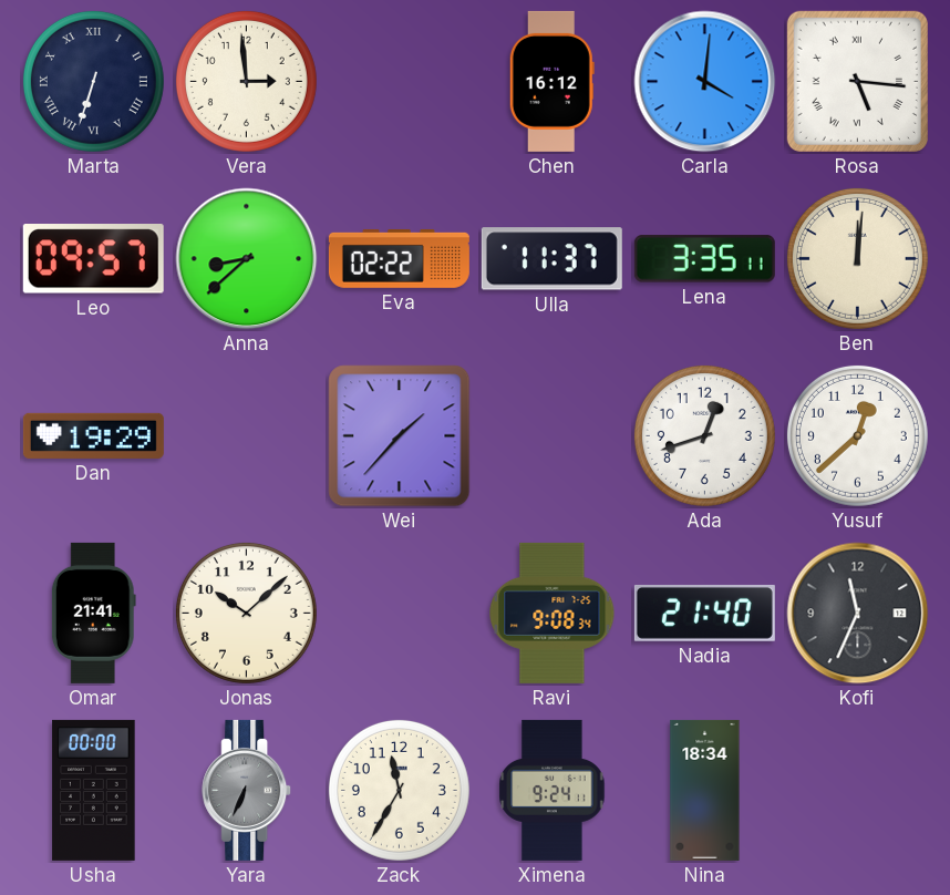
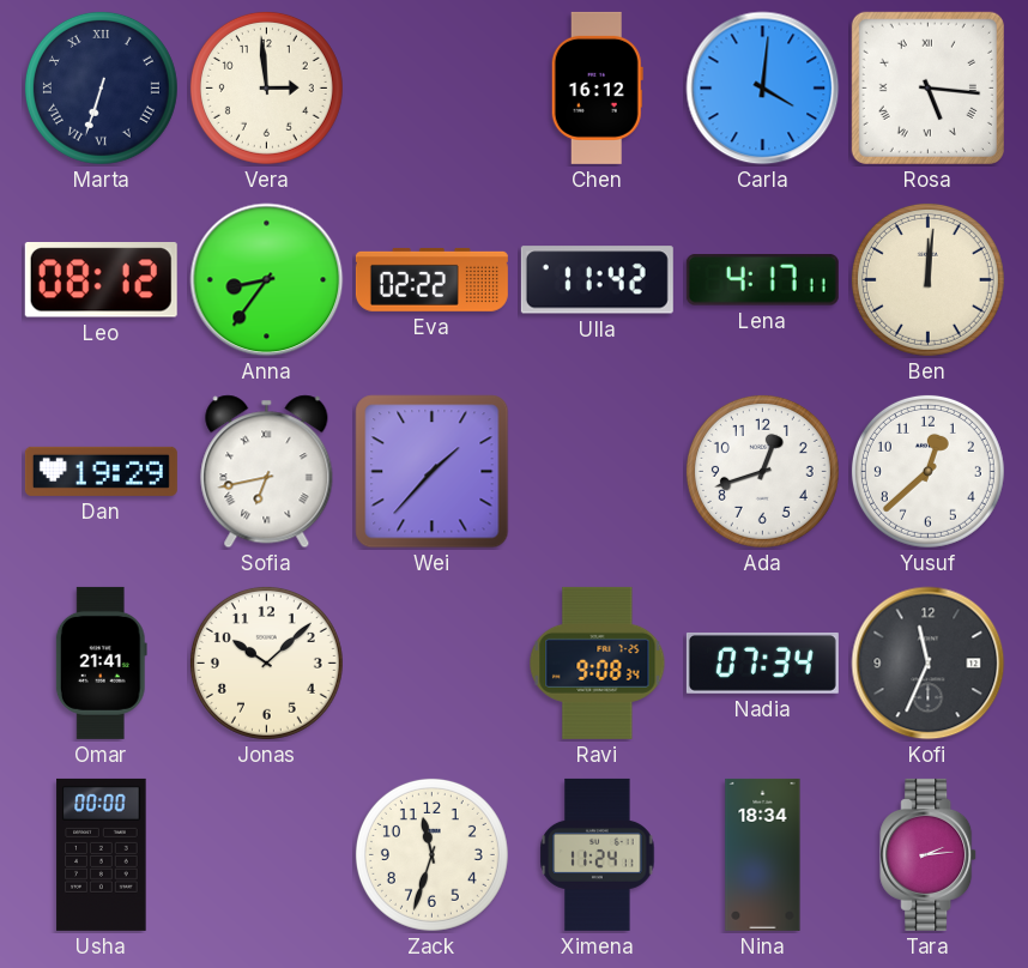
Leo: 09:57 -> 08:12
Anna: 8:38 -> 8:36
Ulla: 11:37 -> 11:42
Lena: 3:35 -> 4:17
Sofia: none -> 6:43
Nadia: 21:40 -> 07:34
Yara: 6:34 -> none
Zack: 11:35 -> 11:33
Ximena: 9:24 -> 11:24
Tara: none -> 2:14
